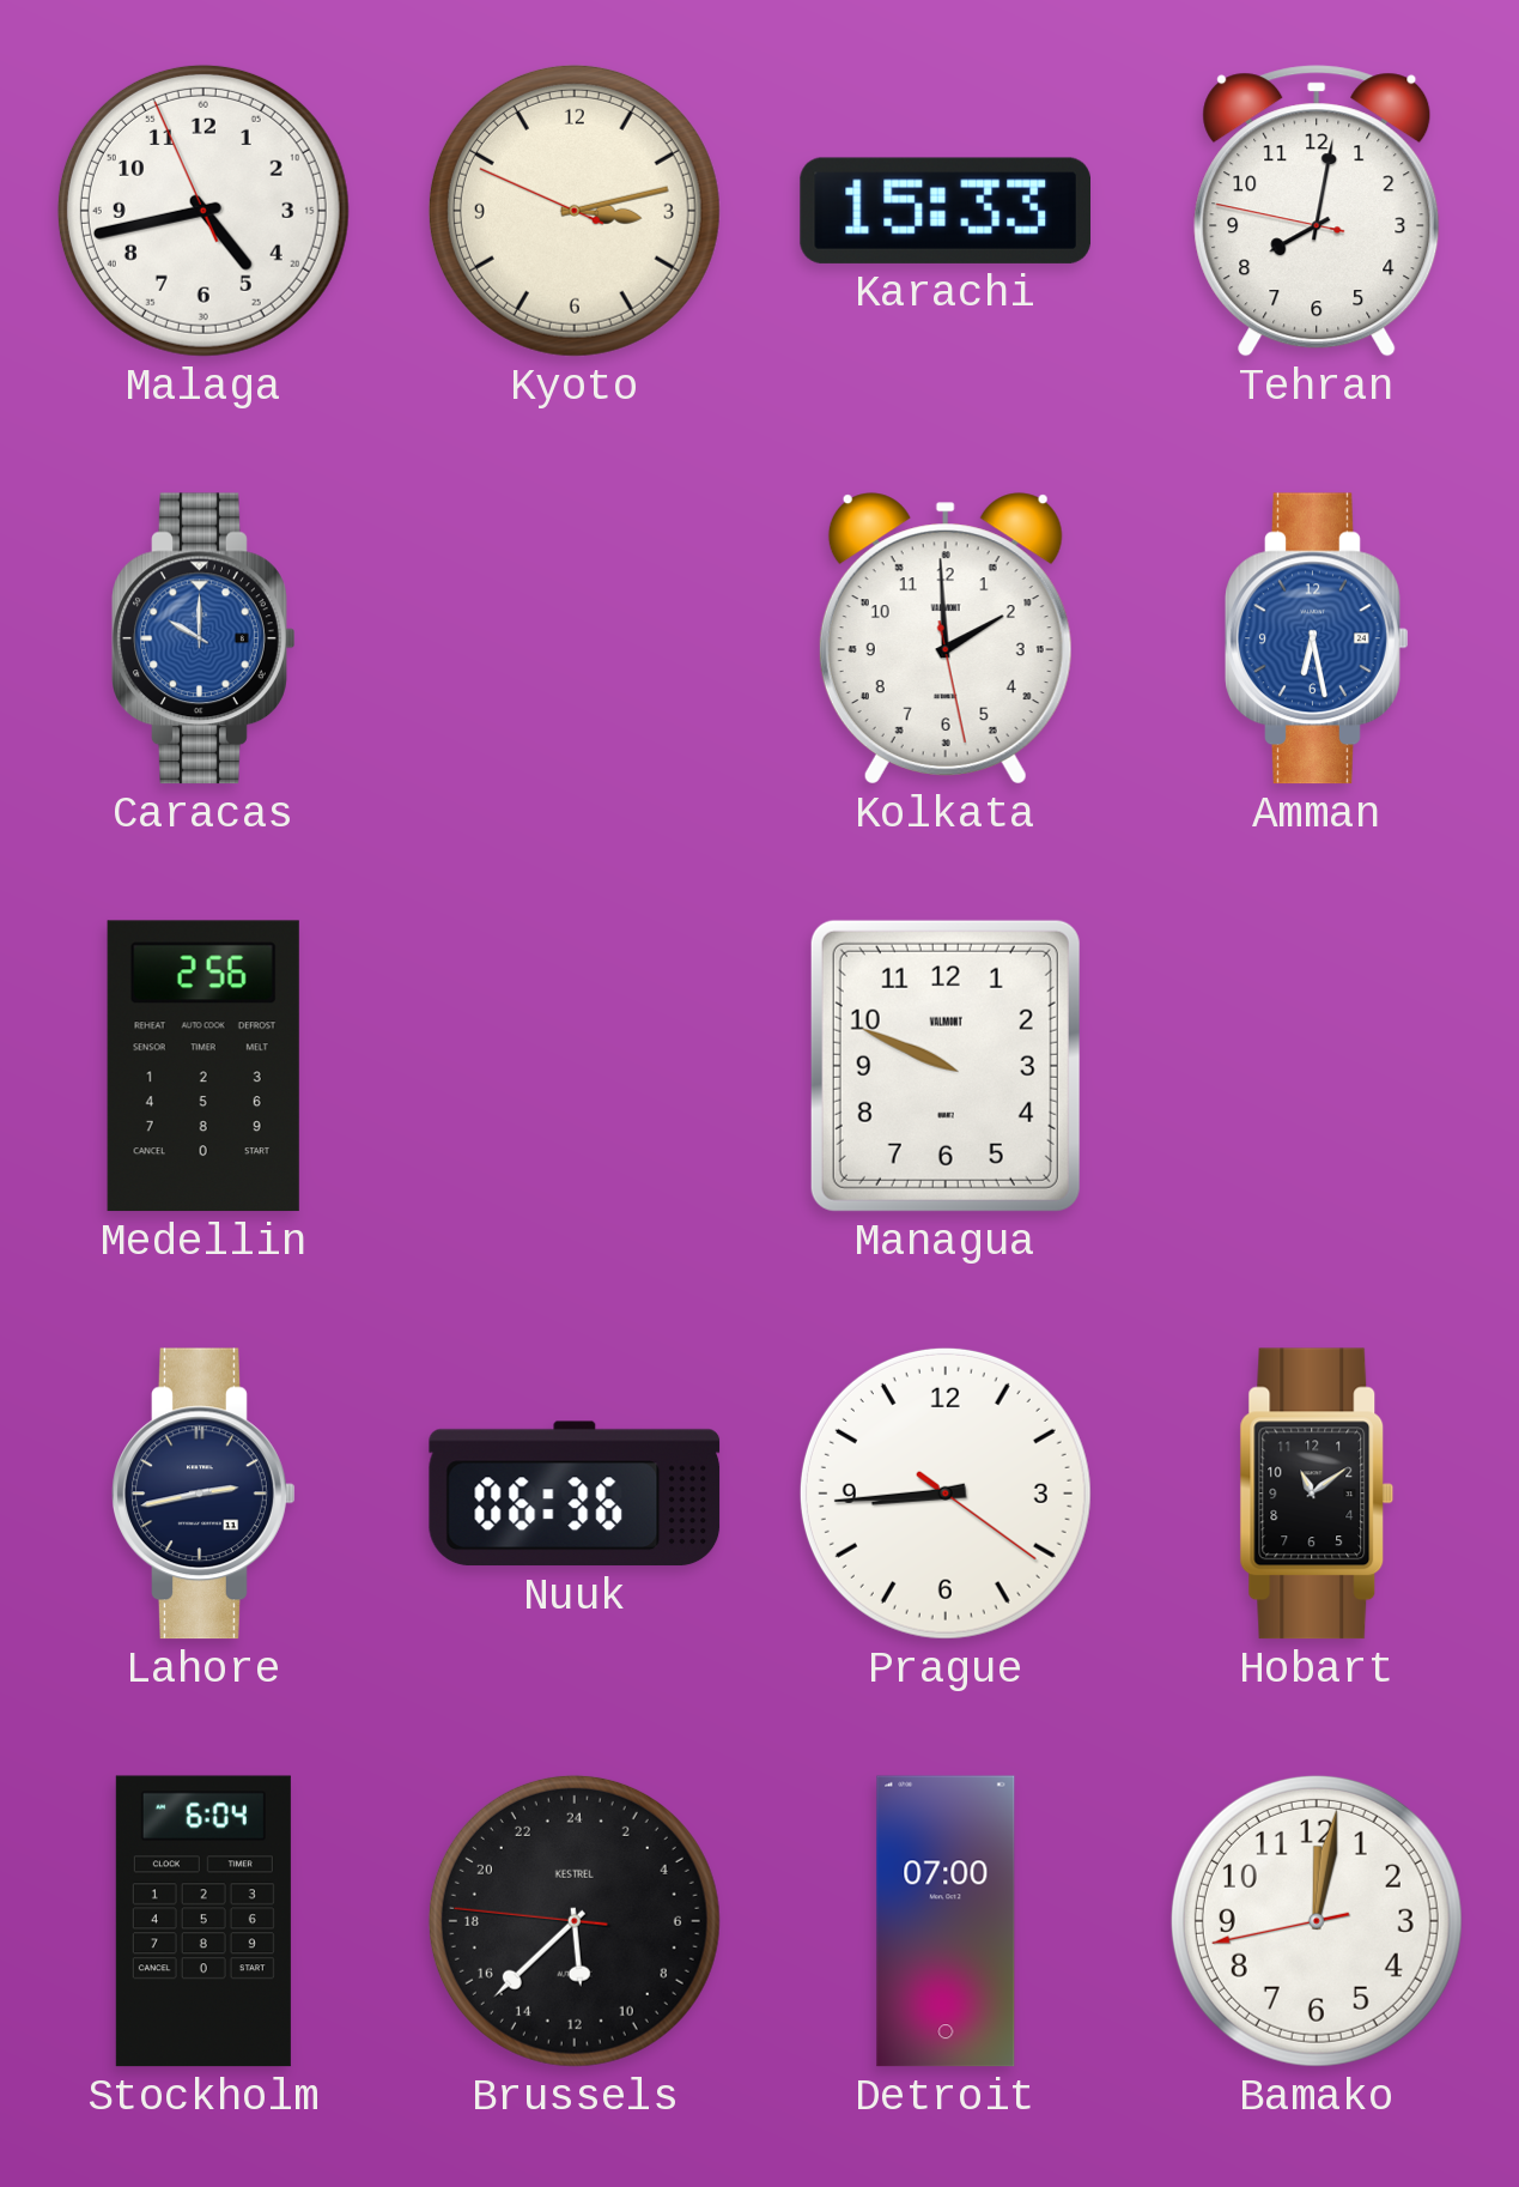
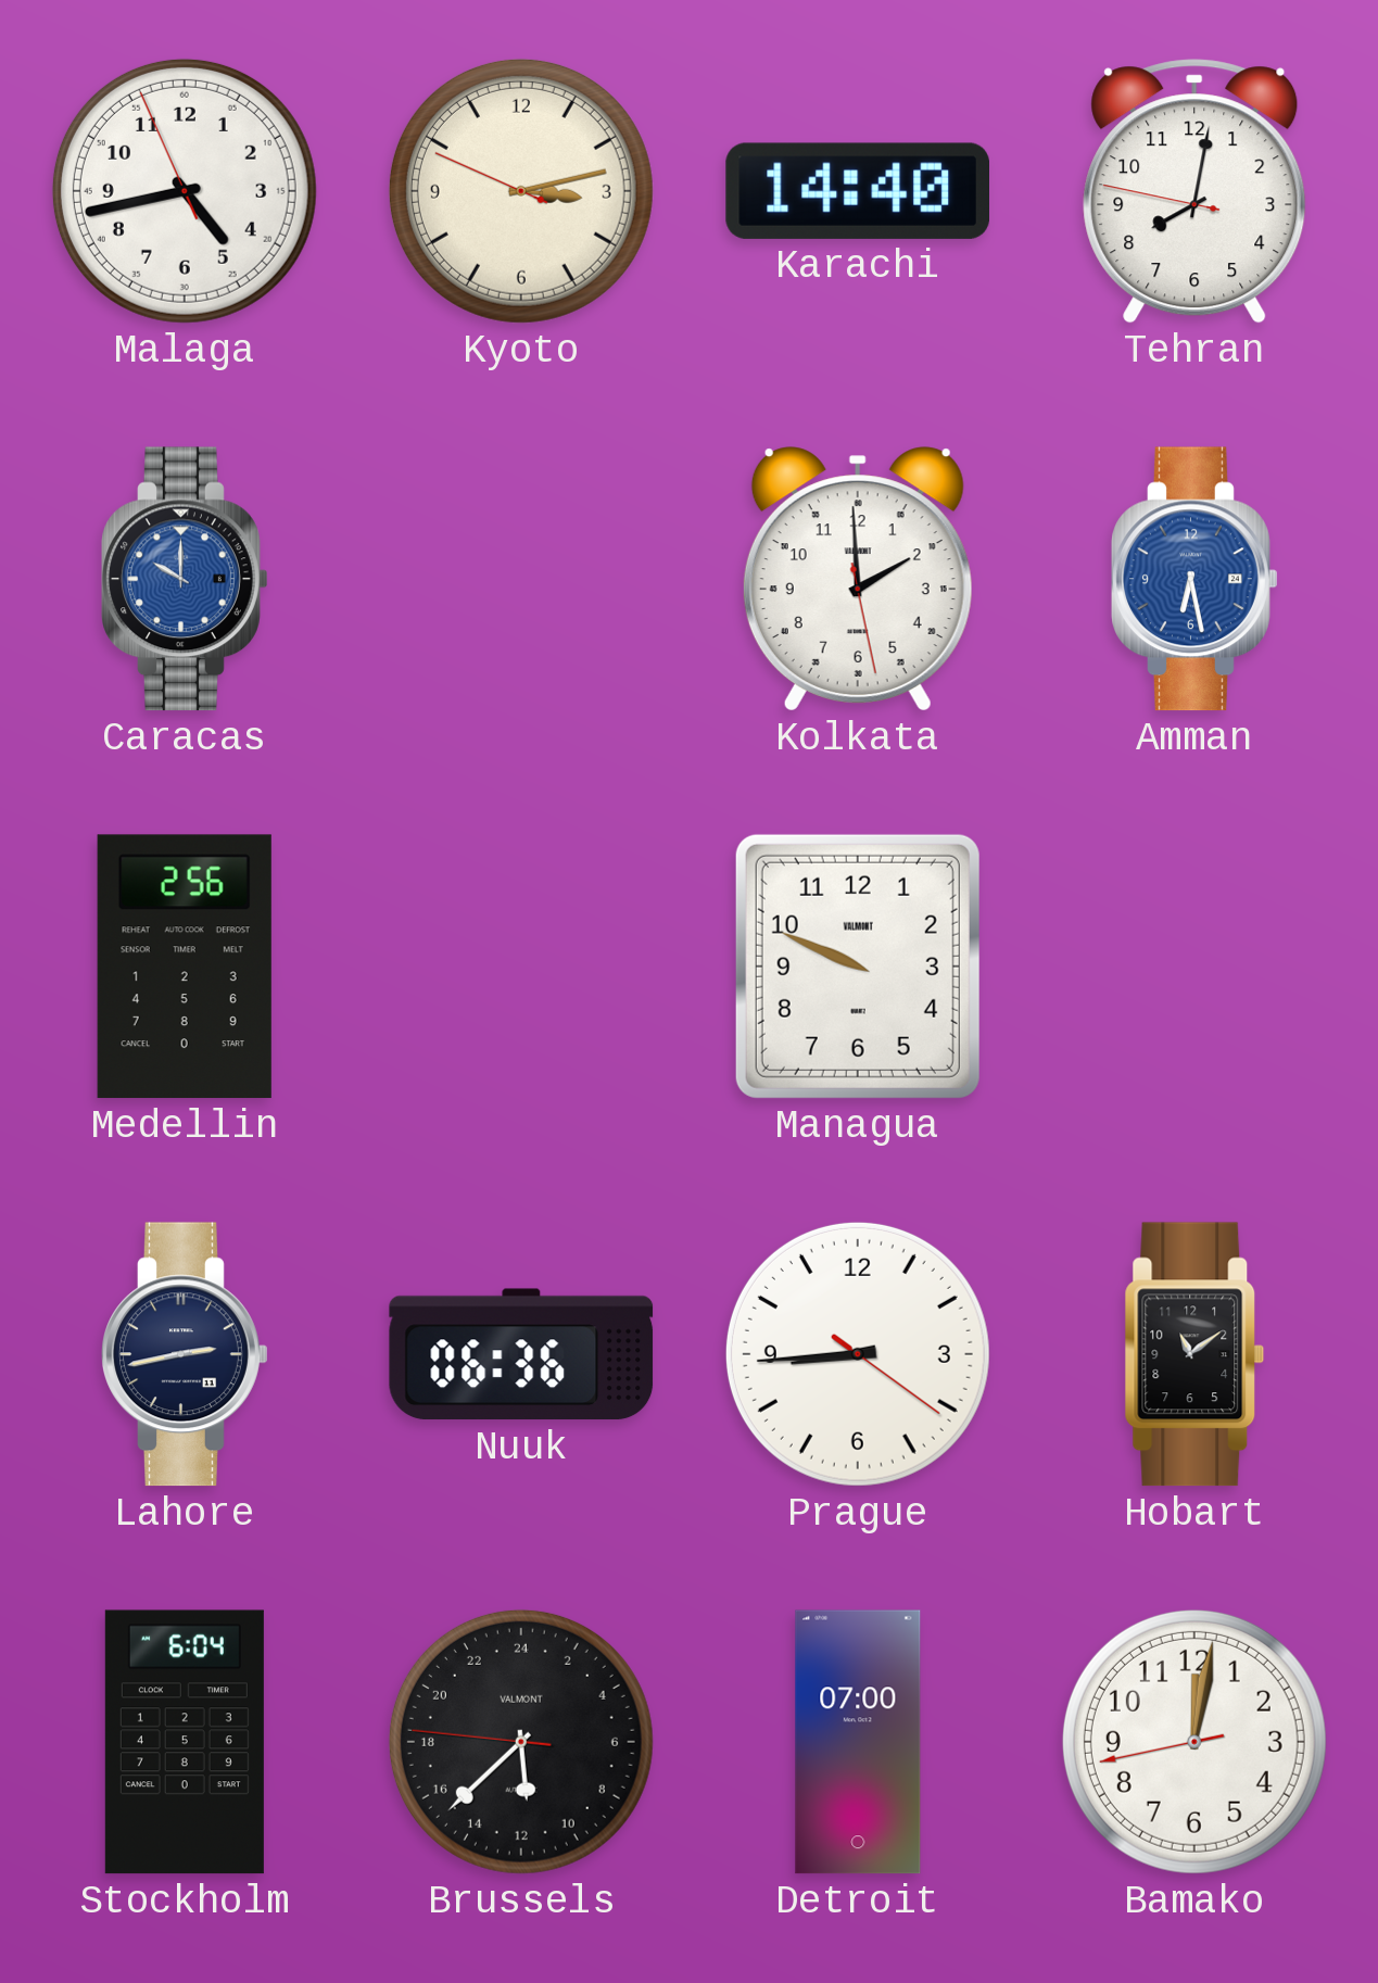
Karachi: 15:33 -> 14:40
Brussels brand: KESTREL -> VALMONT
